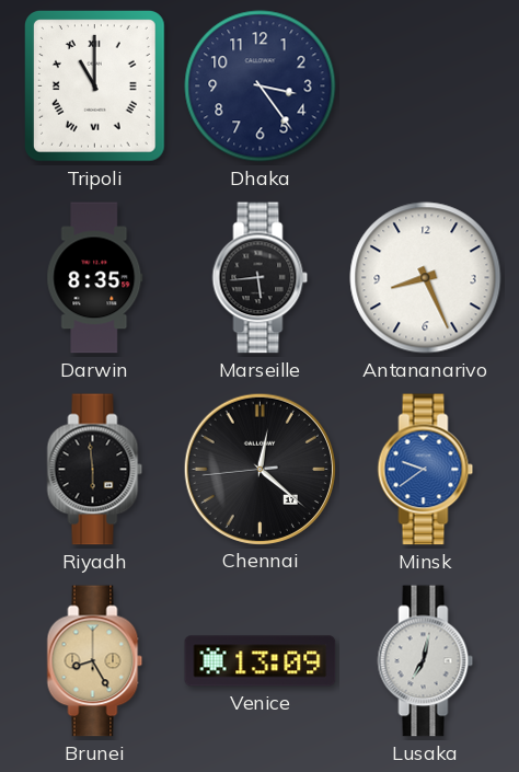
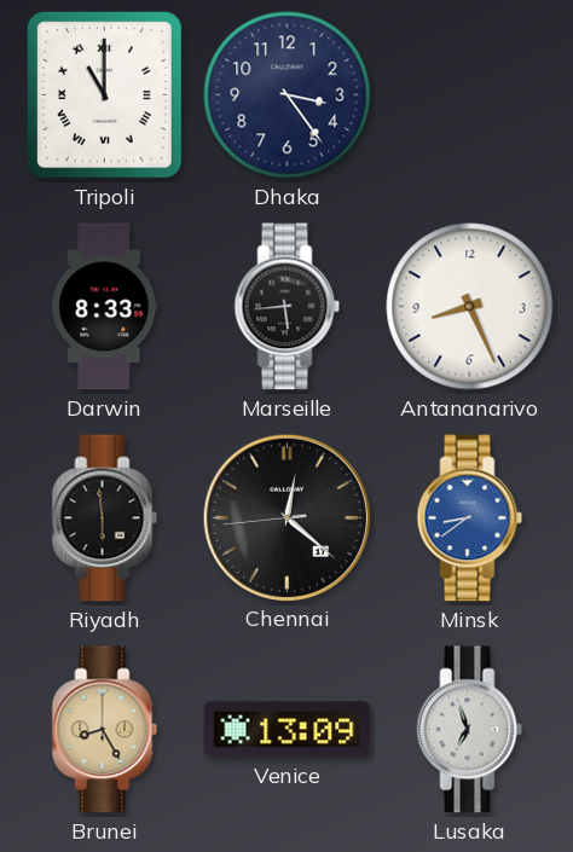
Darwin: 8:35 -> 8:33
Minsk: 9:39 -> 8:39
Lusaka: 7:02 -> 6:57
